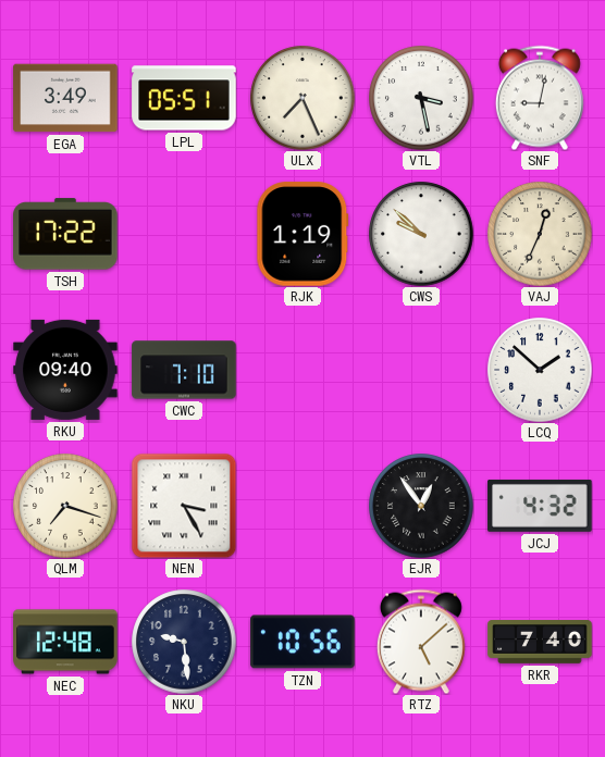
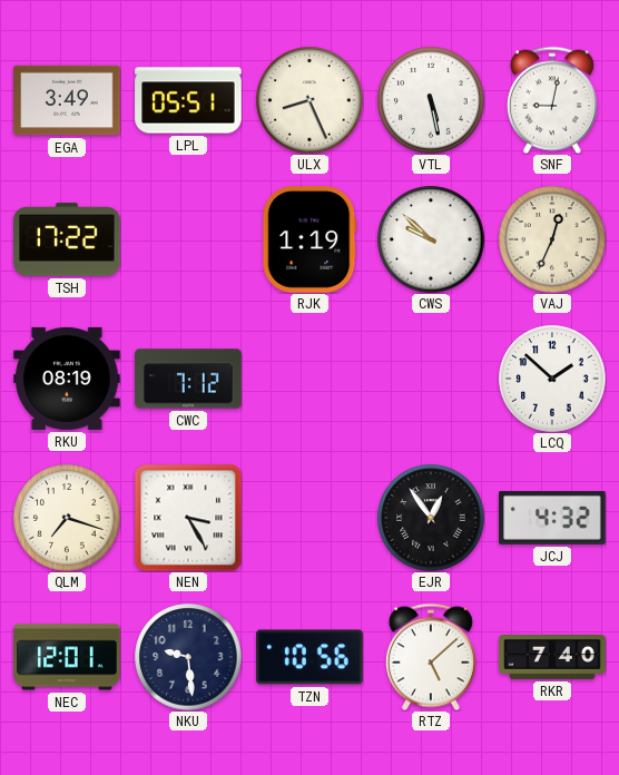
ULX: 7:26 -> 8:26
VTL: 3:28 -> 5:28
RKU: 09:40 -> 08:19
CWC: 7:10 -> 7:12
NEC: 12:48 -> 12:01
